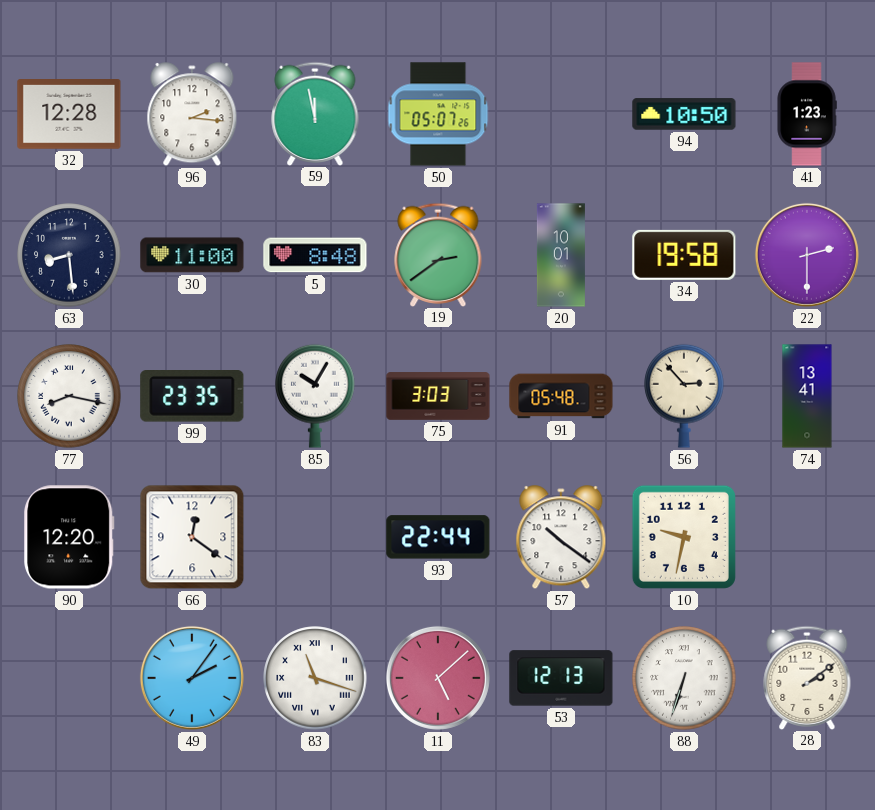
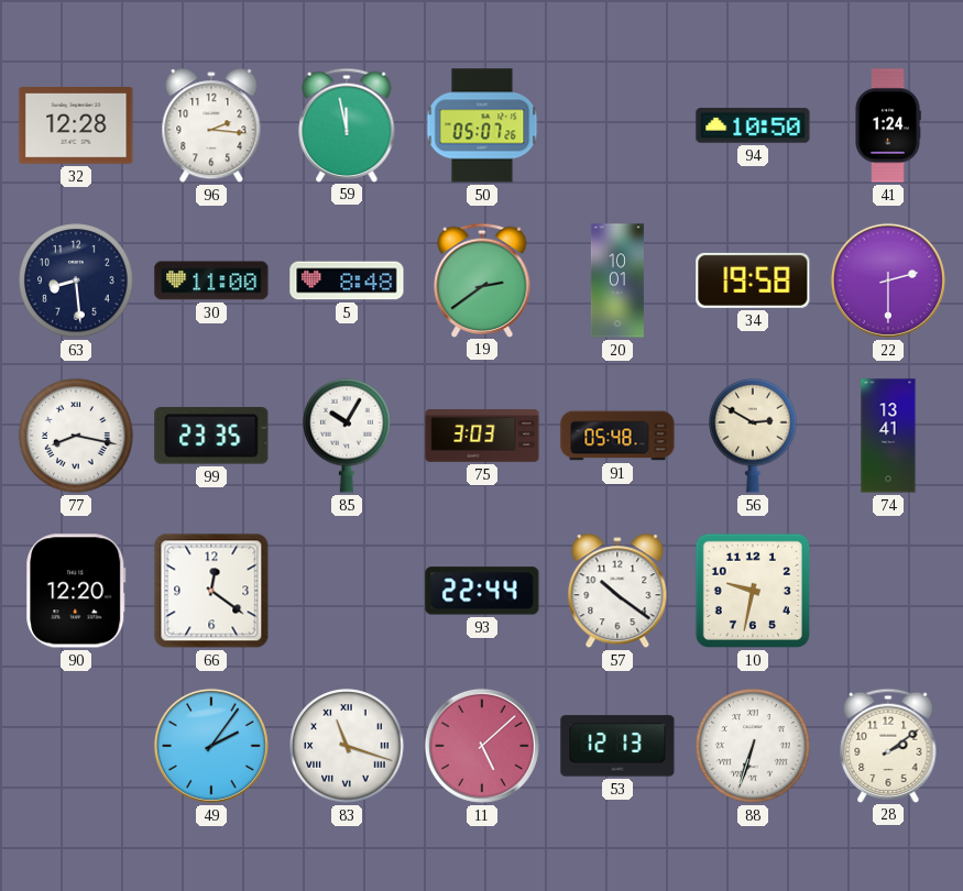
41: 1:23 -> 1:24
56: 2:53 -> 2:50
